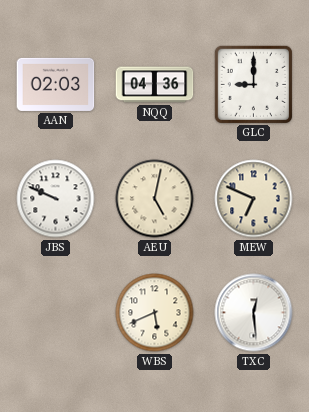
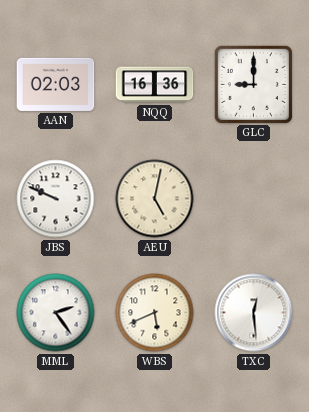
NQQ: 04:36 -> 16:36
MEW: 6:49 -> none
MML: none -> 2:24
